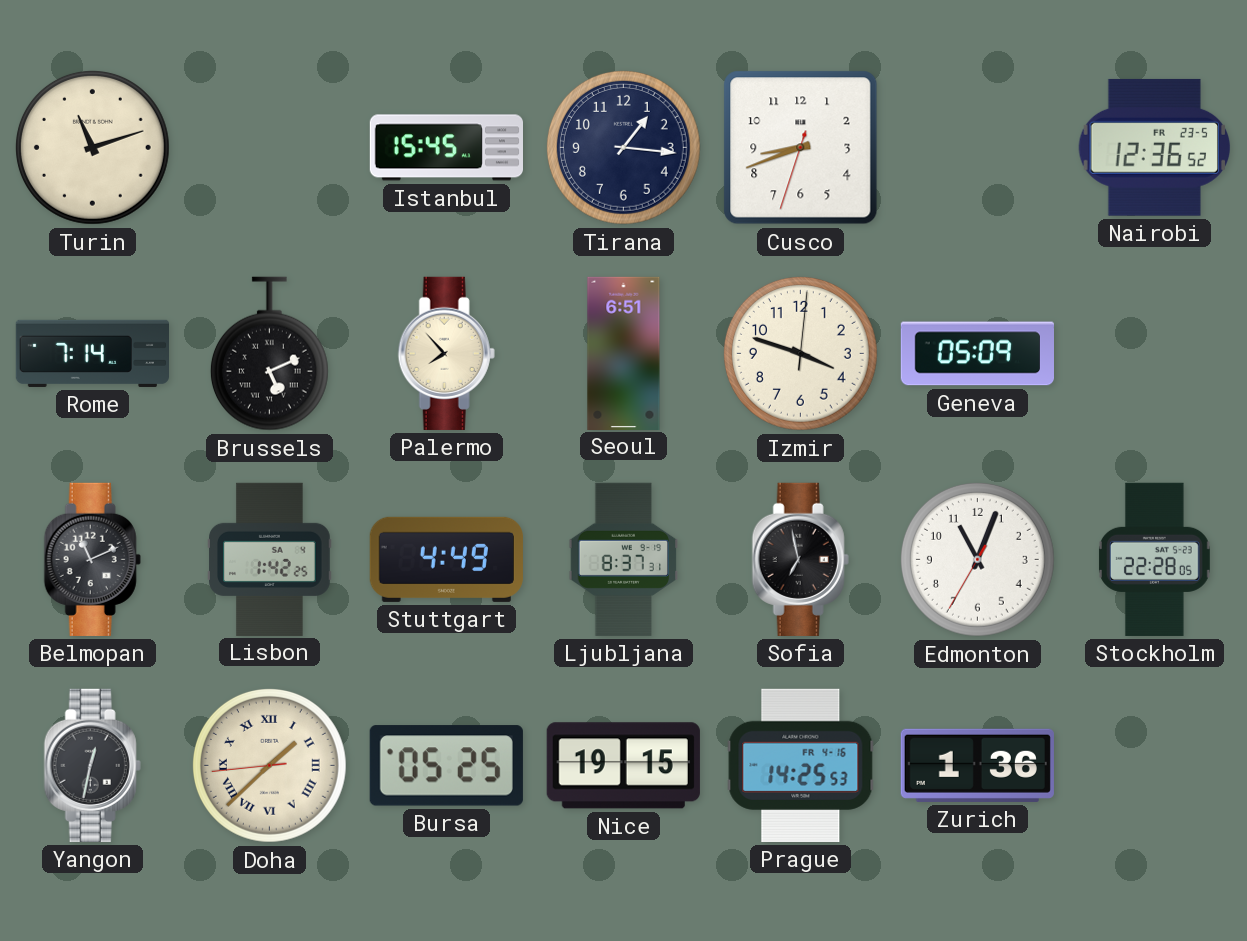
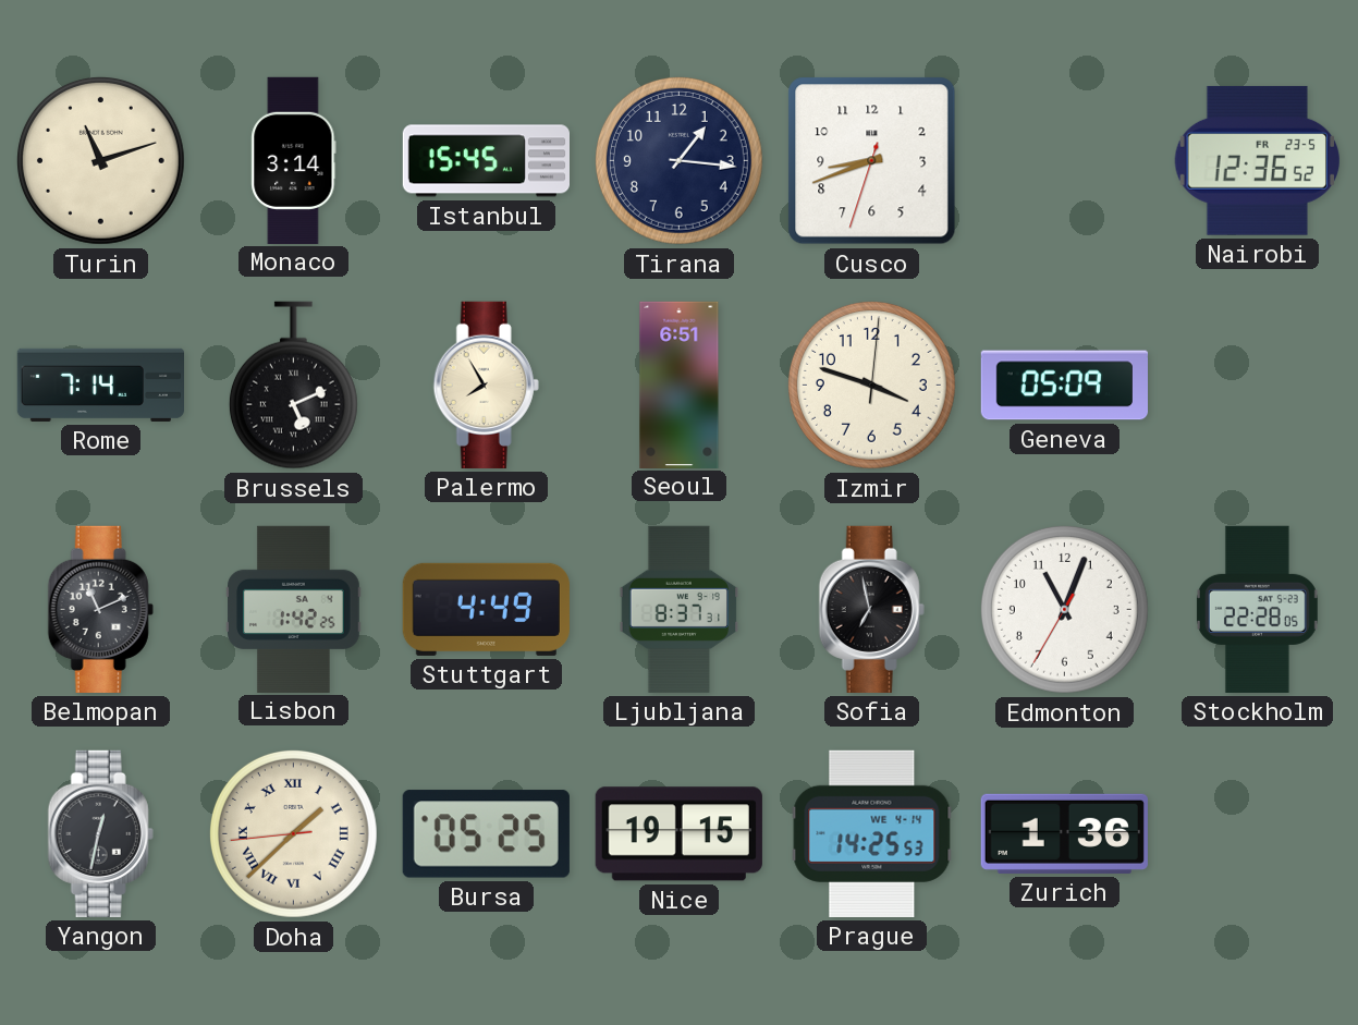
Monaco: none -> 3:14
Palermo: 7:53 -> 7:55
Prague date: FR 4-16 -> WE 4-14
